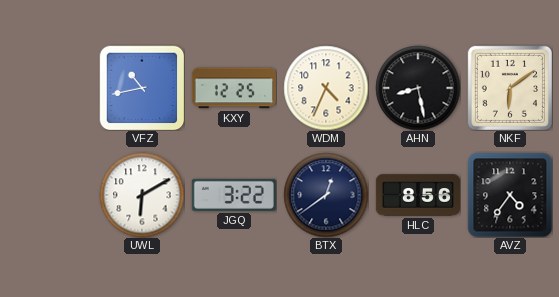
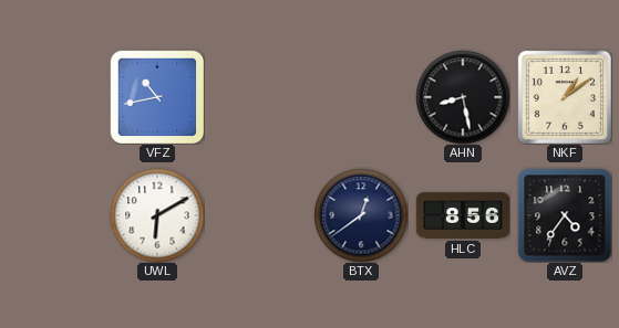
KXY: 12:25 -> none
WDM: 4:34 -> none
NKF: 6:09 -> 1:09
JGQ: 3:22 -> none
